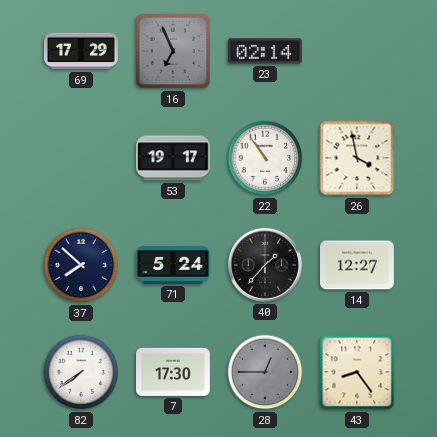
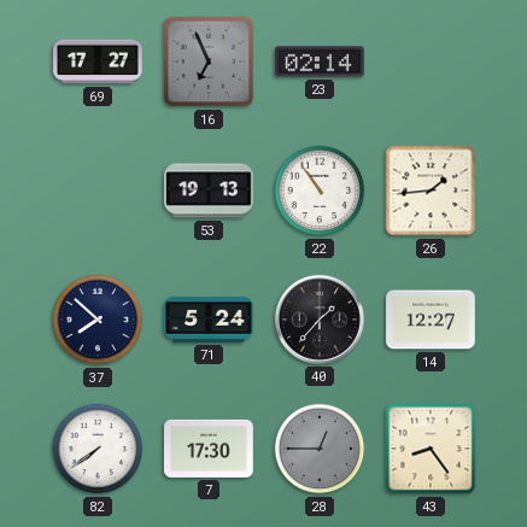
69: 17:29 -> 17:27
53: 19:17 -> 19:13
26: 3:58 -> 1:44
